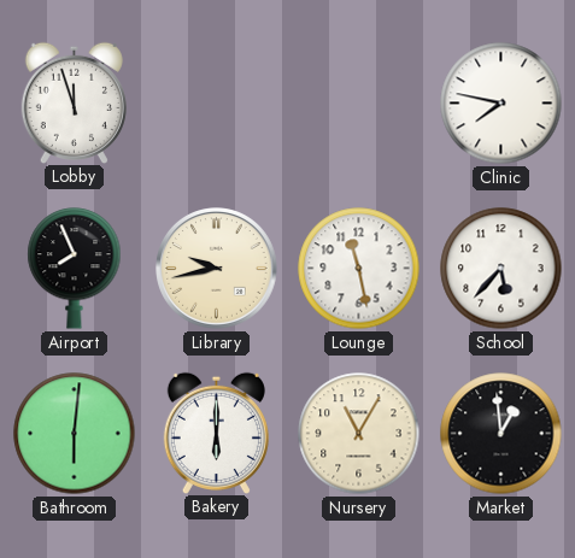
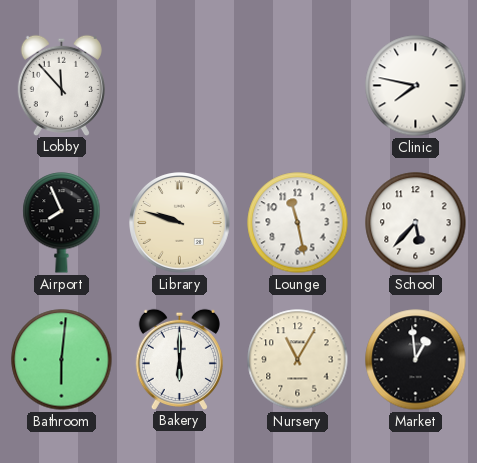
Lobby: 11:57 -> 11:53
Library: 9:43 -> 9:48
